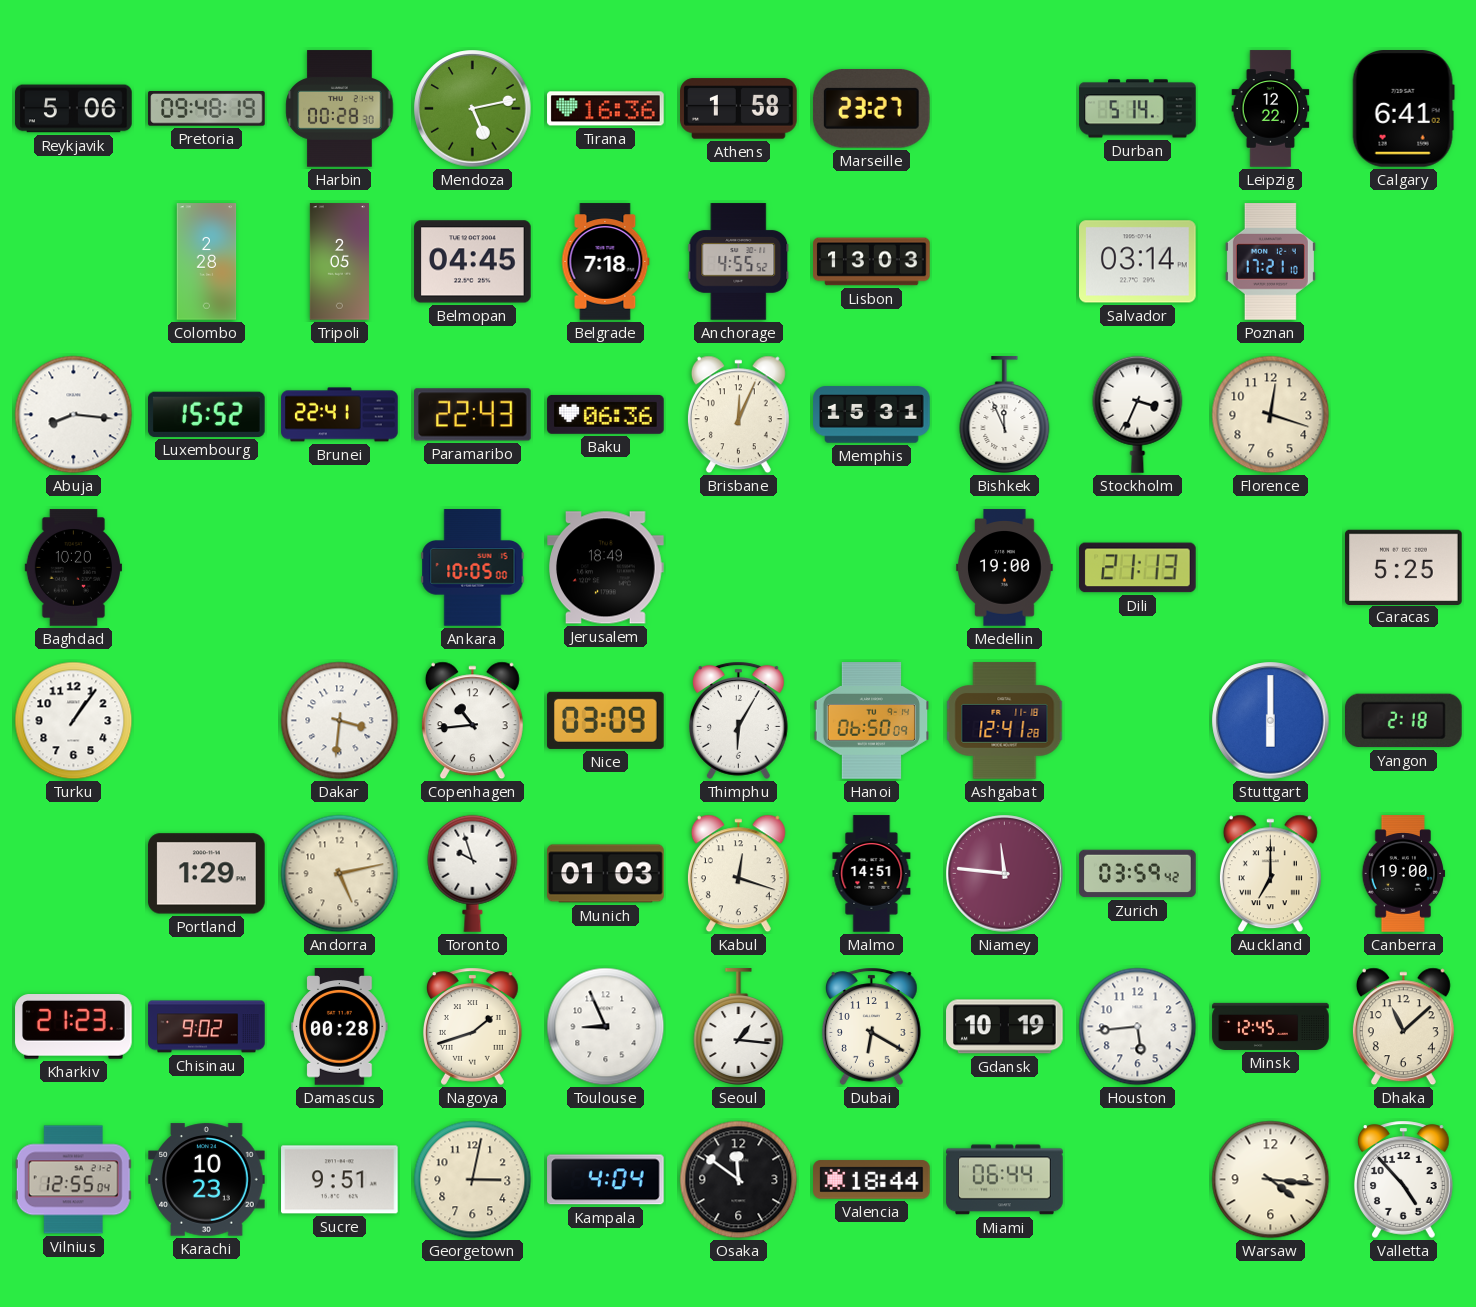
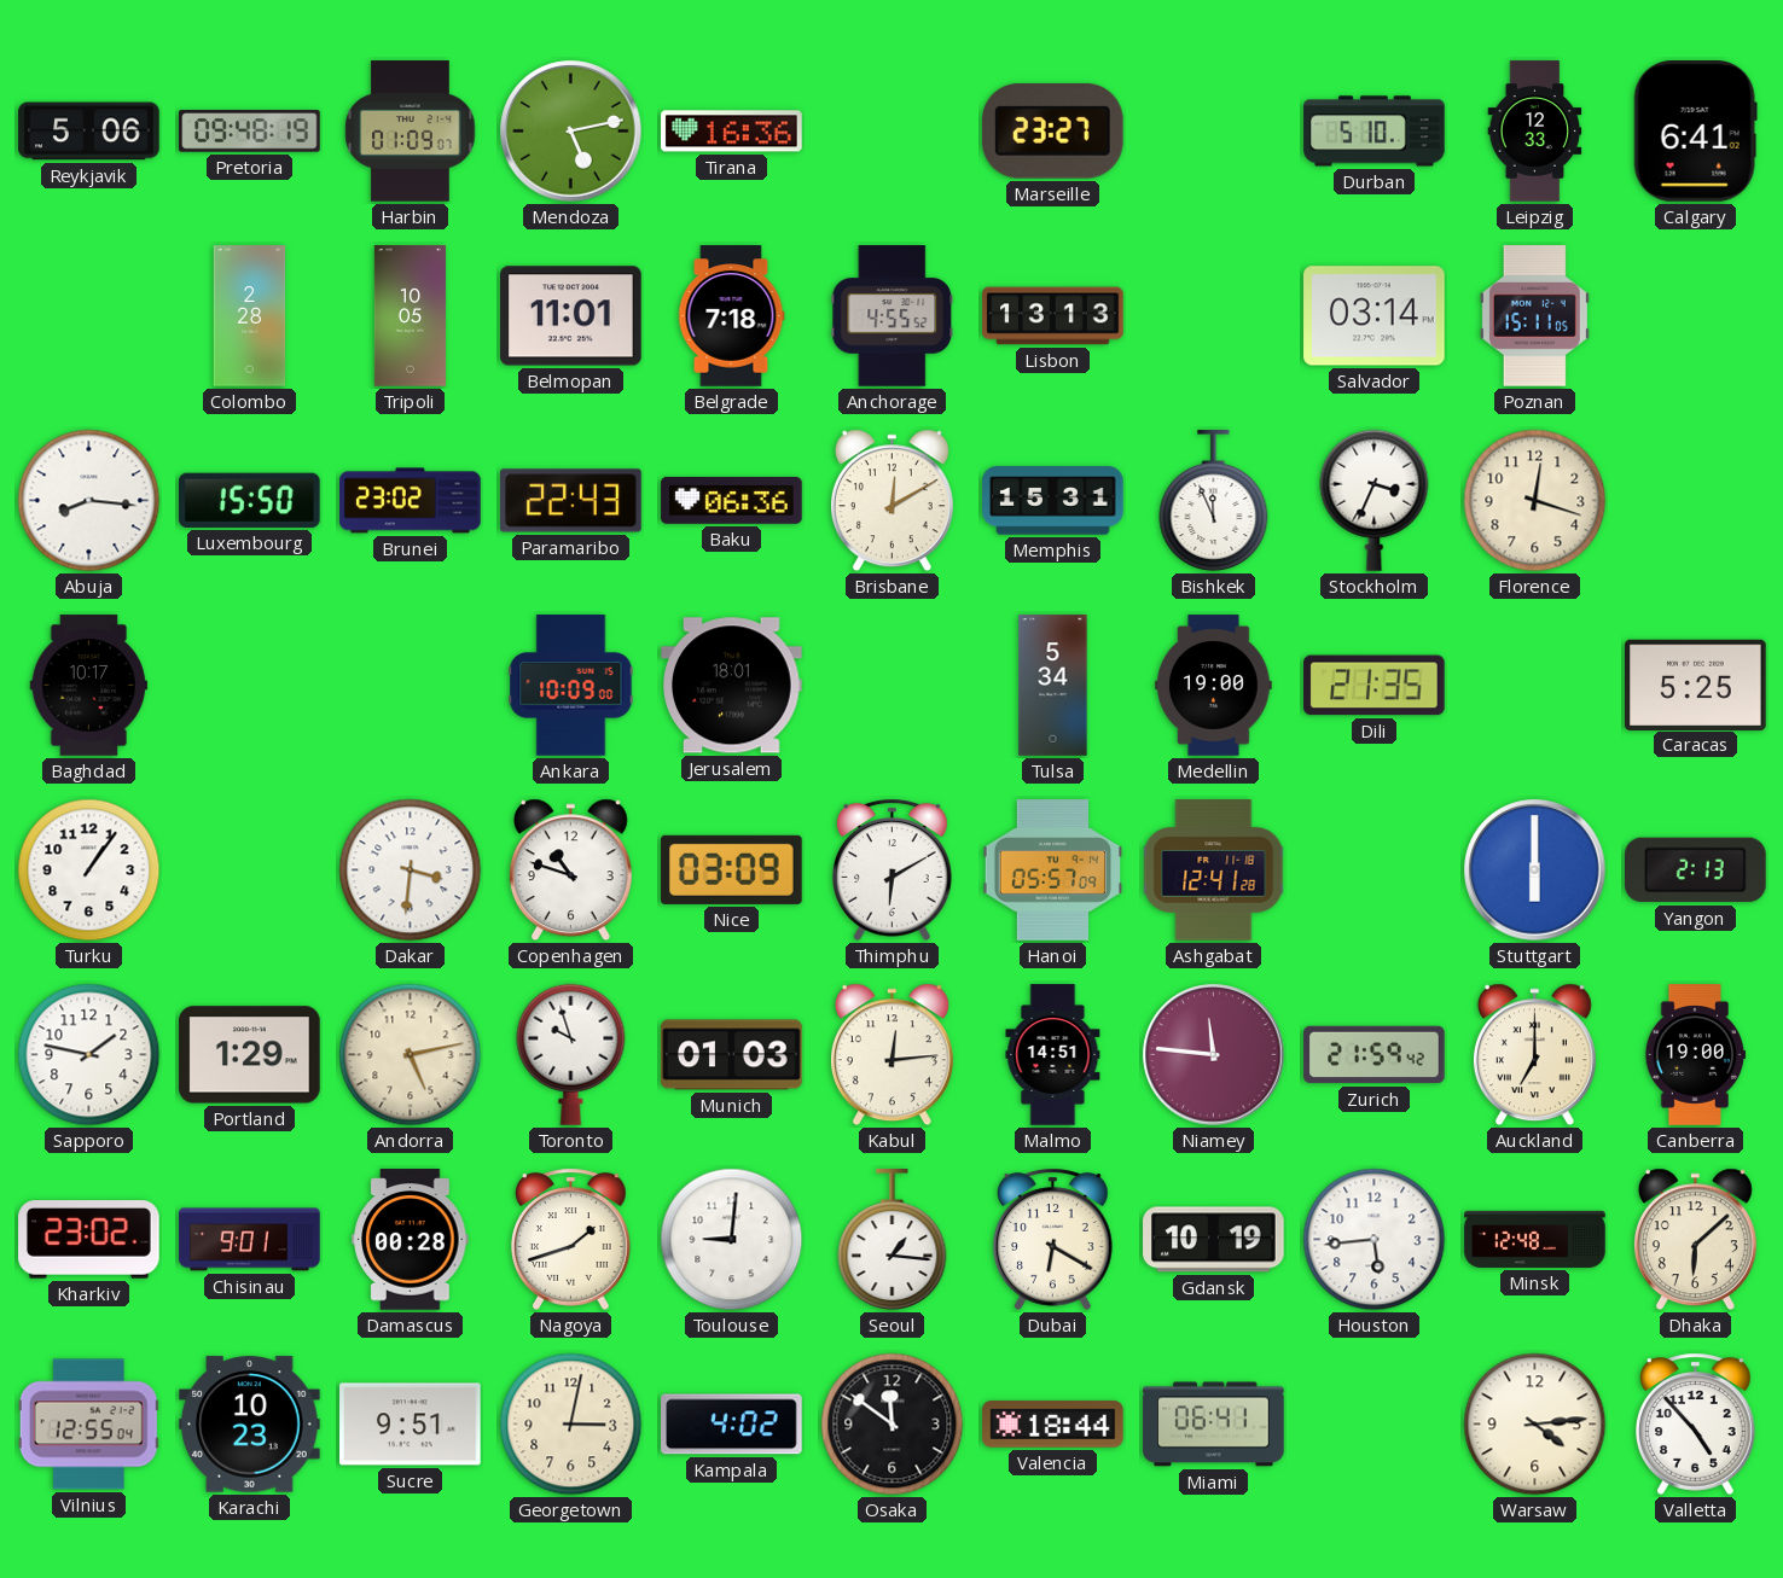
Harbin: 00:28 -> 01:09
Athens: 1:58 -> none
Durban: 5:14 -> 5:10
Leipzig: 12:22 -> 12:33
Tripoli: 2:05 -> 10:05
Belmopan: 04:45 -> 11:01
Lisbon: 13:03 -> 13:13
Poznan: 17:21 -> 15:11
Luxembourg: 15:52 -> 15:50
Brunei: 22:41 -> 23:02
Brisbane: 12:04 -> 12:10
Baghdad: 10:20 -> 10:17
Ankara: 10:05 -> 10:09
Jerusalem: 18:49 -> 18:01
Tulsa: none -> 5:34
Dili: 21:13 -> 21:35
Copenhagen: 10:44 -> 10:48
Thimphu: 6:05 -> 6:10
Hanoi: 06:50 -> 05:57
Yangon: 2:18 -> 2:13
Sapporo: none -> 1:47
Kabul: 12:18 -> 12:14
Zurich: 03:59 -> 21:59
Kharkiv: 21:23 -> 23:02
Chisinau: 9:02 -> 9:01
Toulouse: 8:56 -> 9:01
Minsk: 12:45 -> 12:48
Dhaka: 11:08 -> 6:08
Kampala: 4:04 -> 4:02
Miami: 06:44 -> 06:41
Warsaw: 4:16 -> 4:14
